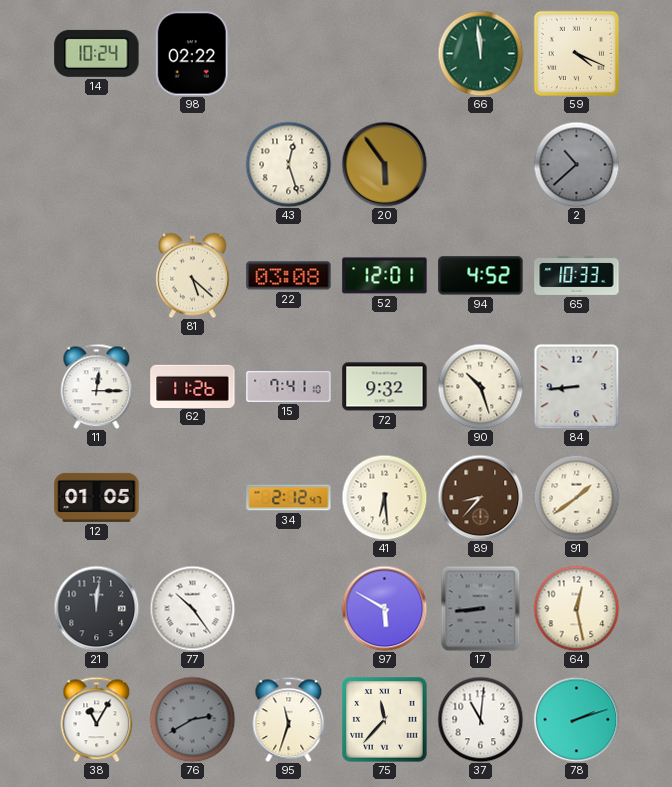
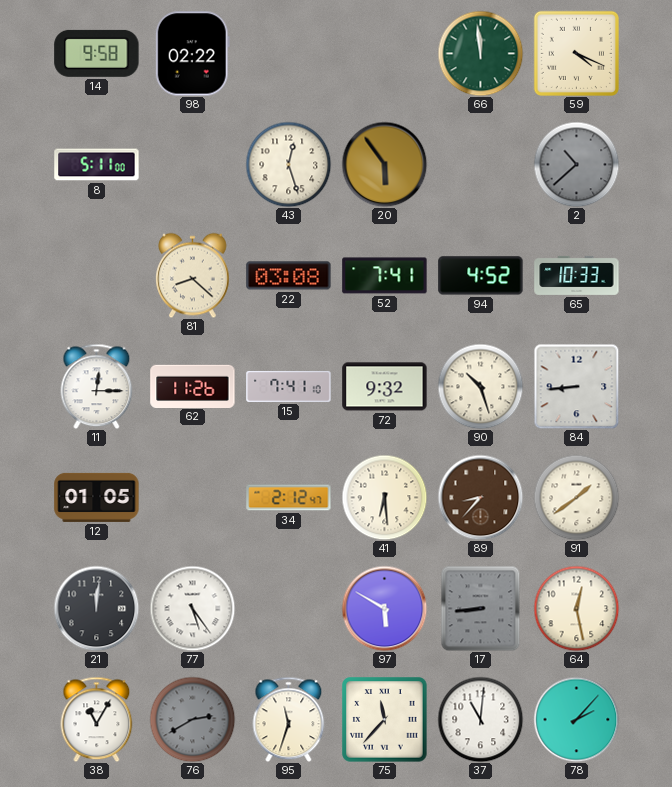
14: 10:24 -> 9:58
8: none -> 5:11
81: 5:22 -> 8:22
52: 12:01 -> 7:41
77: 10:24 -> 5:24
78: 2:12 -> 2:07
